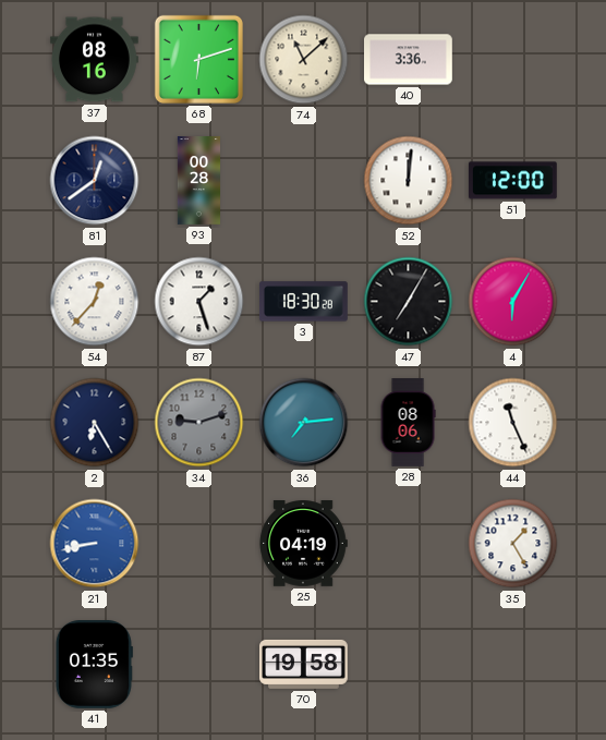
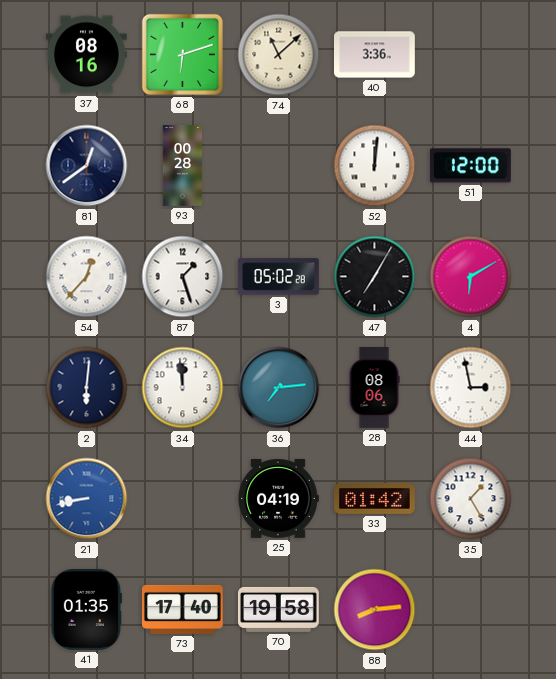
3: 18:30 -> 05:02
4: 6:05 -> 6:10
2: 6:25 -> 6:01
34: 9:12 -> 11:59
34 dial: grey -> white
44: 11:26 -> 2:58
33: none -> 01:42
73: none -> 17:40
88: none -> 8:14
